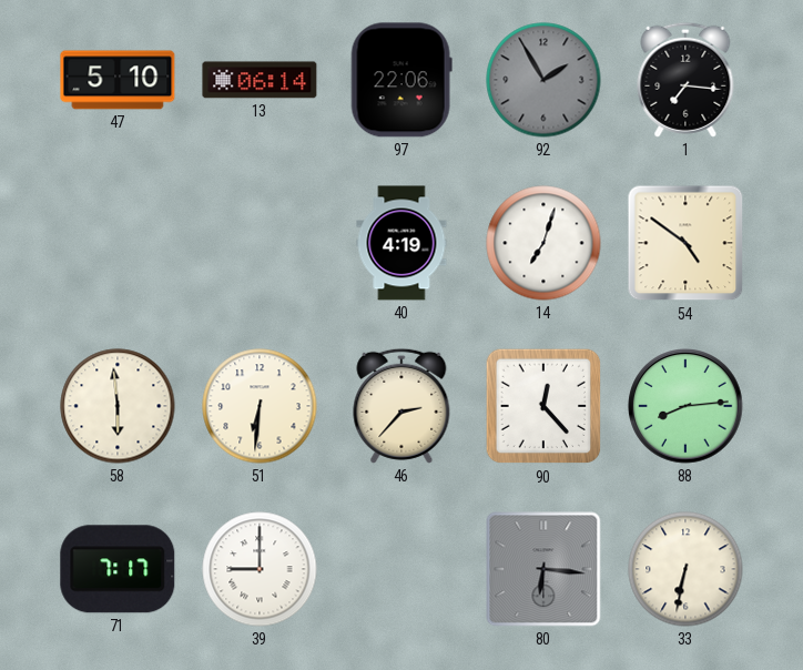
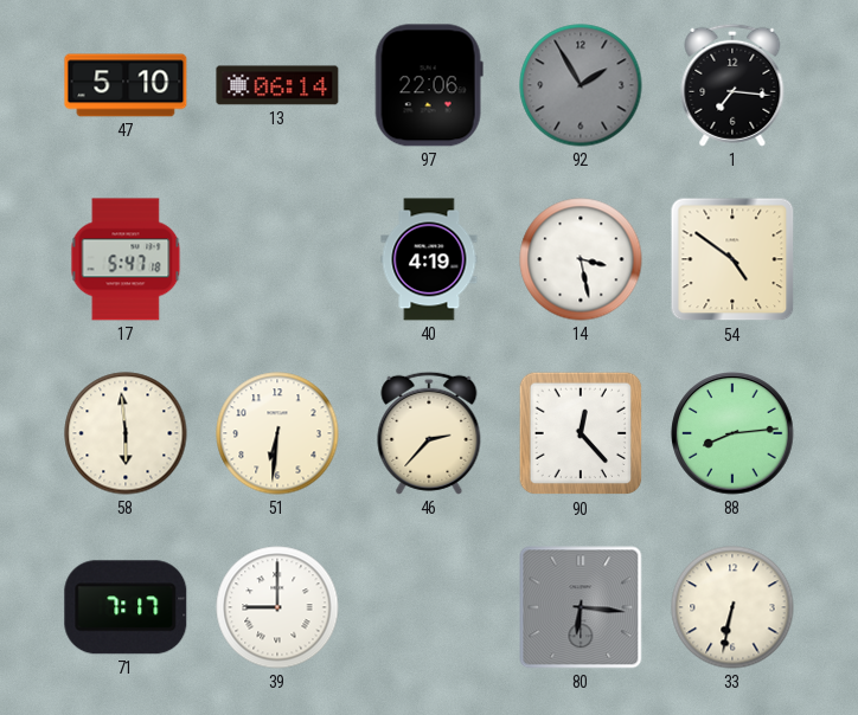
17: none -> 5:47
14: 7:03 -> 3:28
